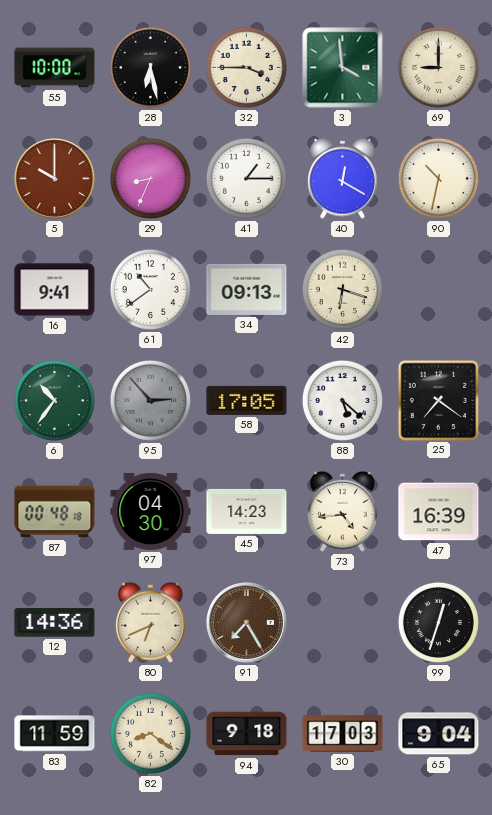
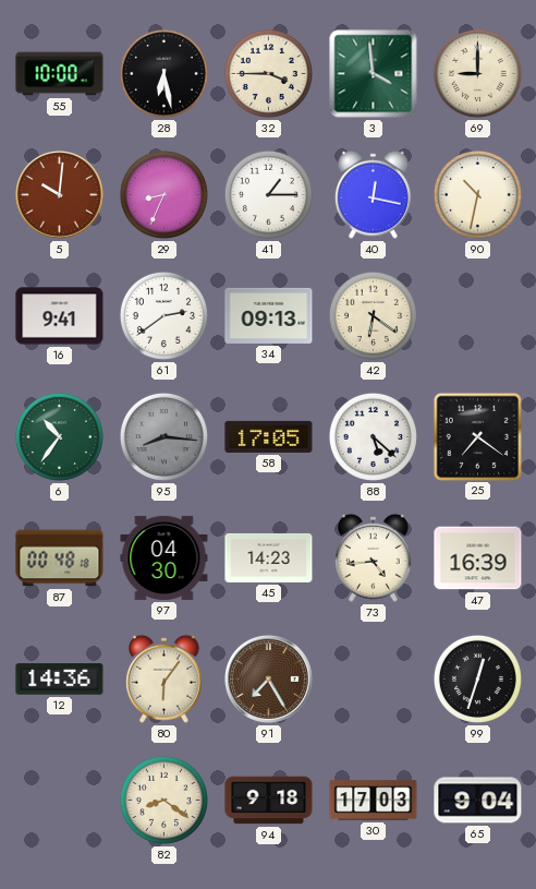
5: 10:00 -> 10:01
40: 12:20 -> 12:17
61: 10:39 -> 2:39
42: 6:18 -> 6:21
95: 2:53 -> 8:16
80: 6:41 -> 6:06
83: 11:59 -> none
